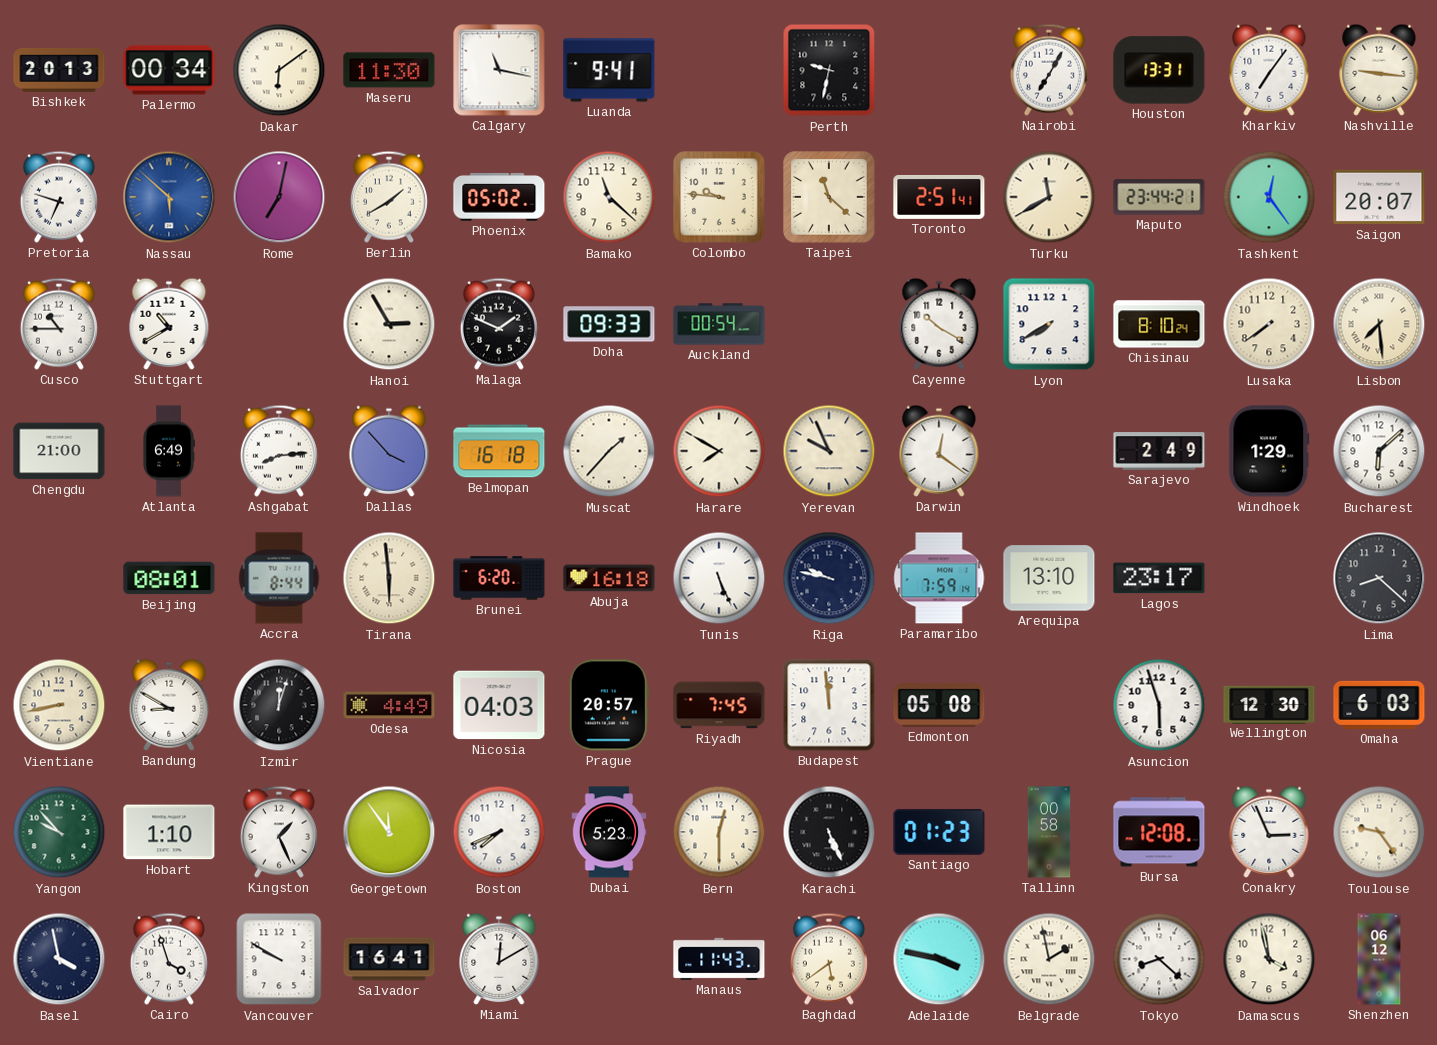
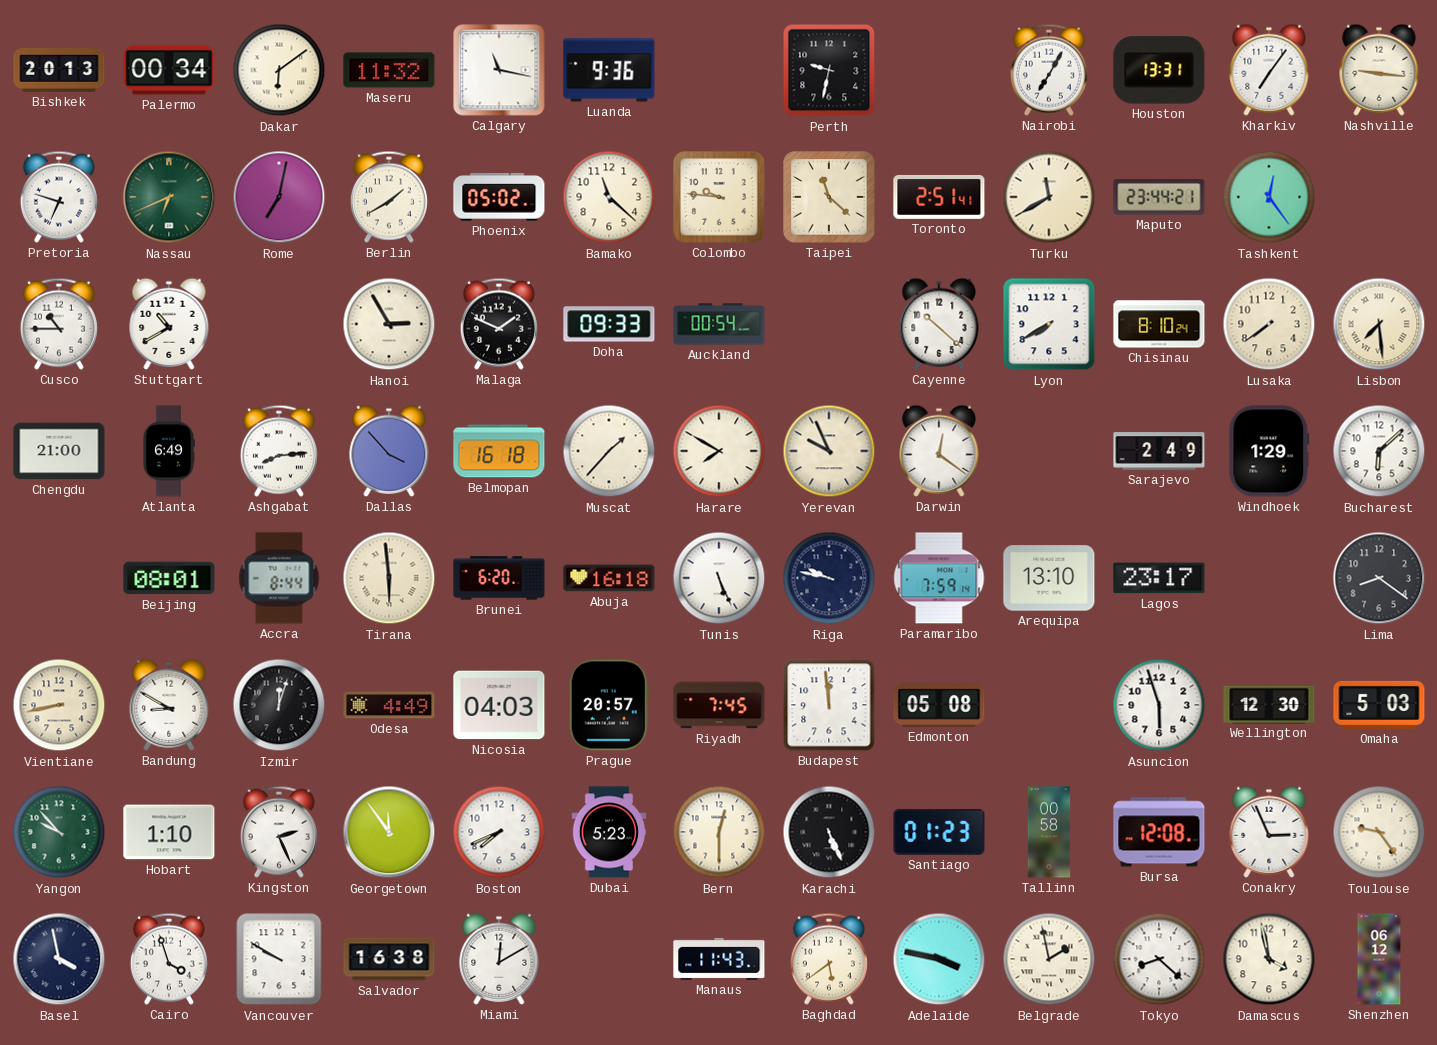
Maseru: 11:30 -> 11:32
Luanda: 9:41 -> 9:36
Nassau: 5:52 -> 6:41
Nassau dial: blue -> green
Saigon: 20:07 -> none
Cayenne: 10:20 -> 10:22
Lima: 8:22 -> 8:21
Omaha: 6:03 -> 5:03
Kingston: 1:26 -> 2:26
Salvador: 16:41 -> 16:38
